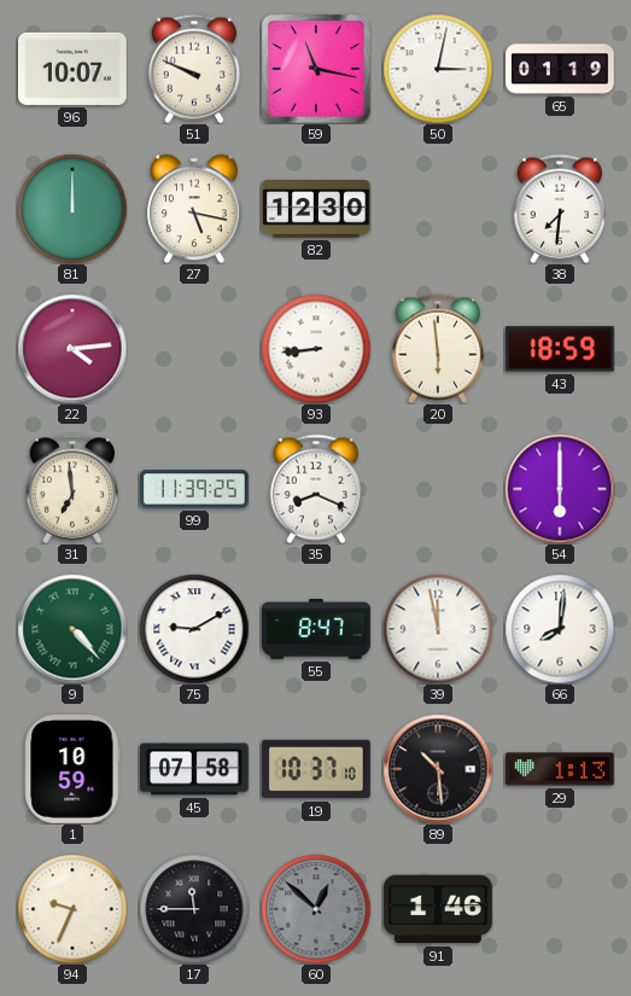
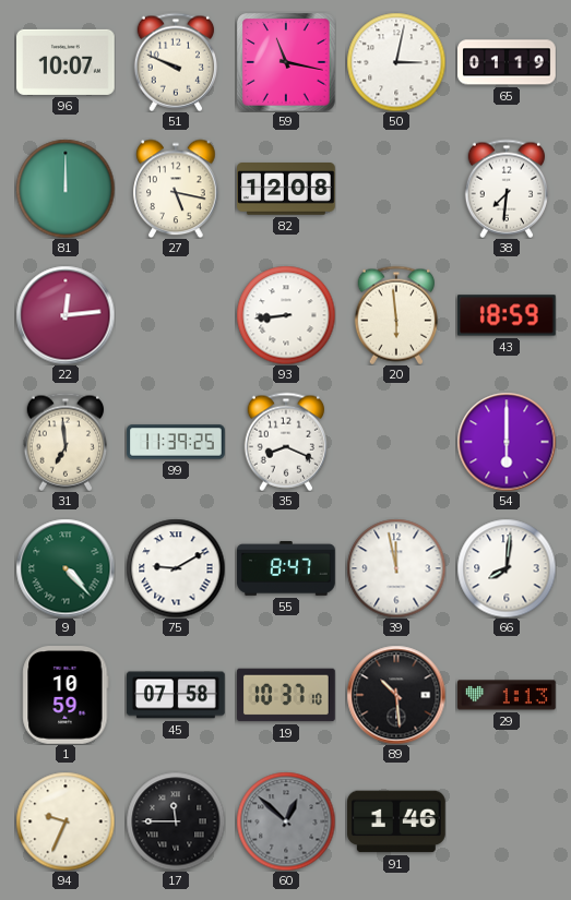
82: 12:30 -> 12:08
22: 4:14 -> 12:14
